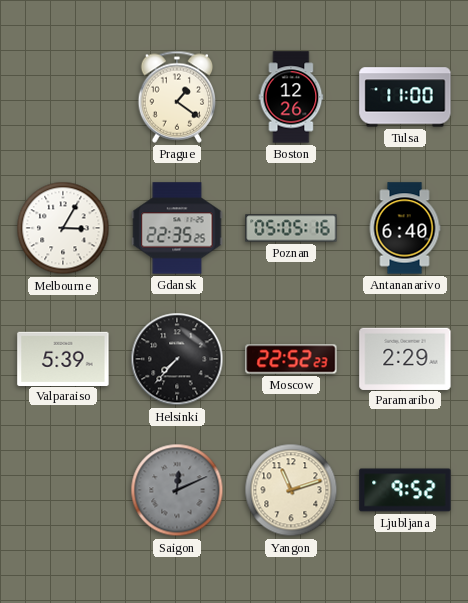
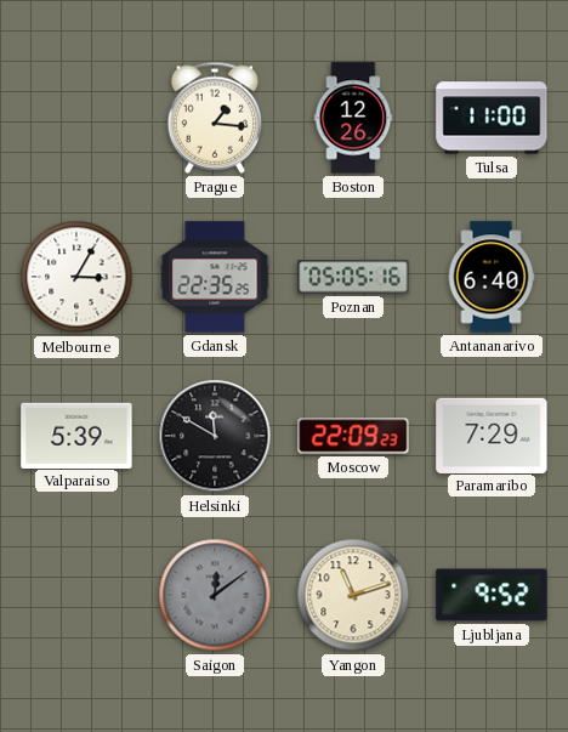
Prague: 1:21 -> 1:16
Helsinki: 7:37 -> 11:50
Moscow: 22:52 -> 22:09
Paramaribo: 2:29 -> 7:29
Saigon: 12:11 -> 12:09
